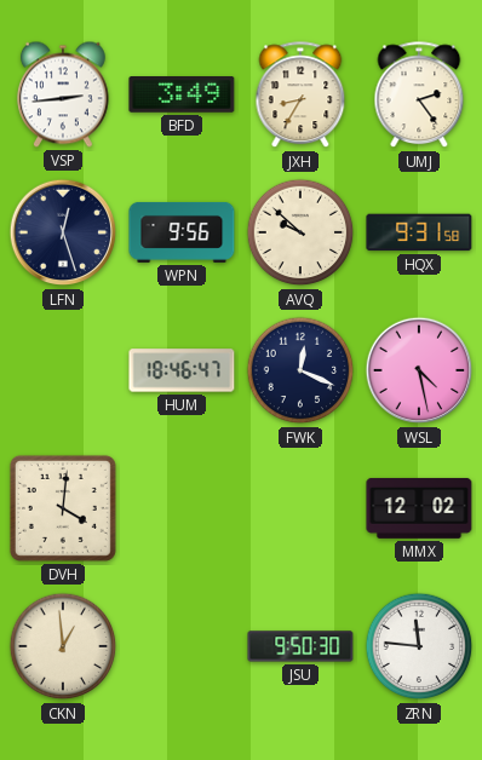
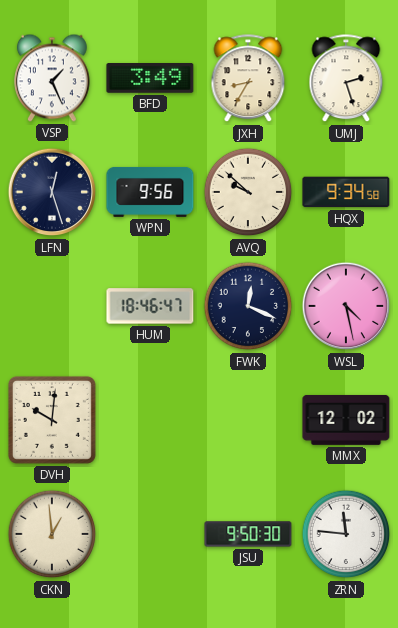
VSP: 2:44 -> 1:26
UMJ: 2:24 -> 2:27
HQX: 9:31 -> 9:34
DVH: 4:01 -> 10:01
